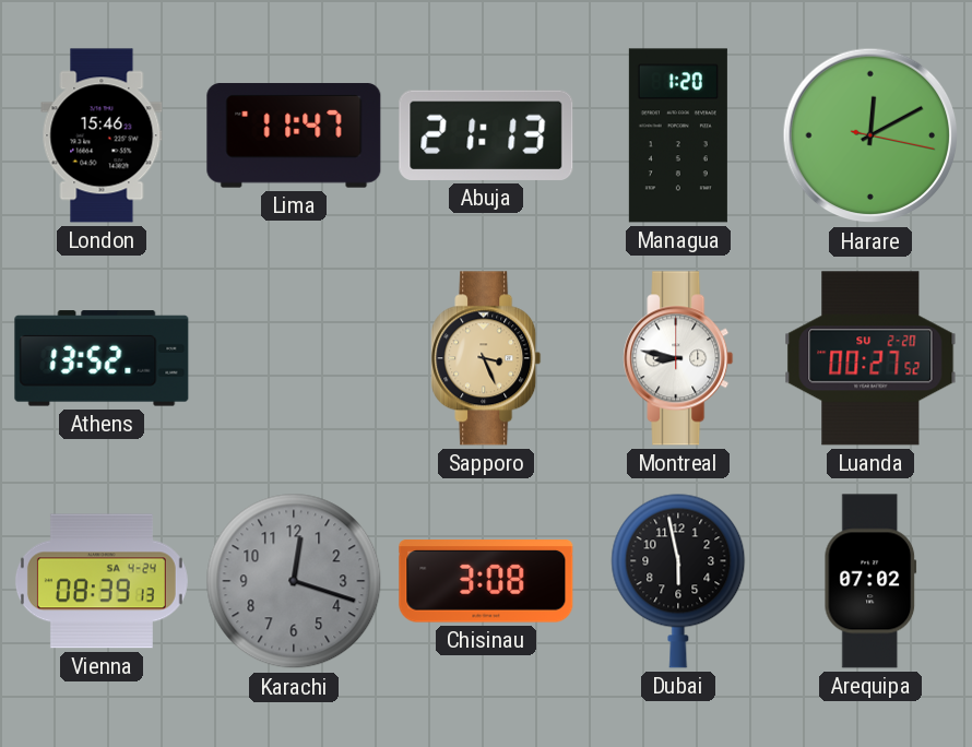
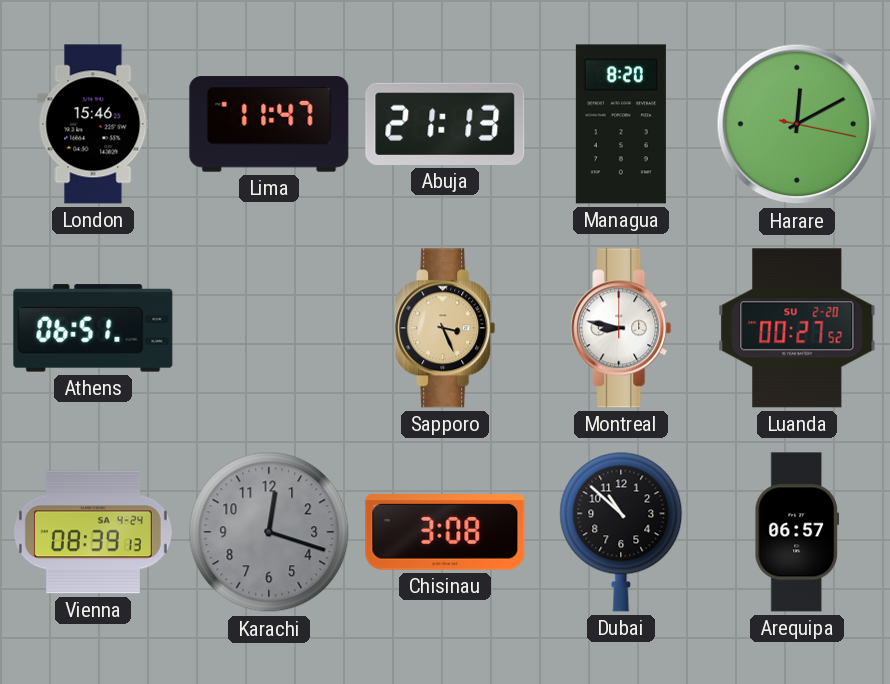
Managua: 1:20 -> 8:20
Athens: 13:52 -> 06:51
Dubai: 5:58 -> 10:52
Arequipa: 07:02 -> 06:57
